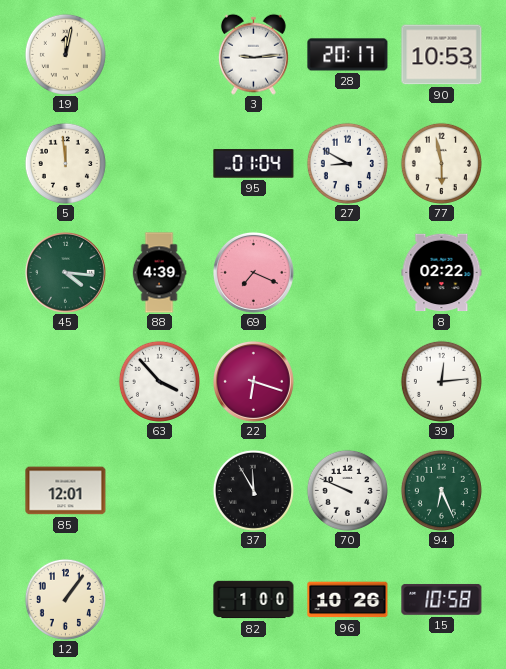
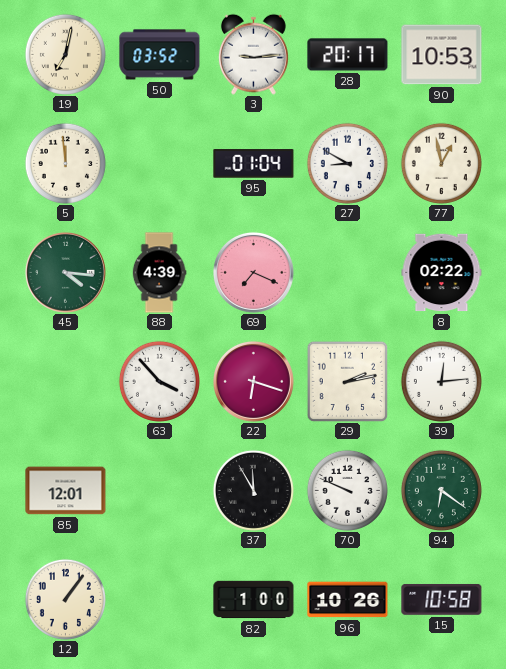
19: 12:02 -> 7:02
50: none -> 03:52
77: 5:58 -> 12:58
29: none -> 2:13
94: 6:26 -> 6:21
